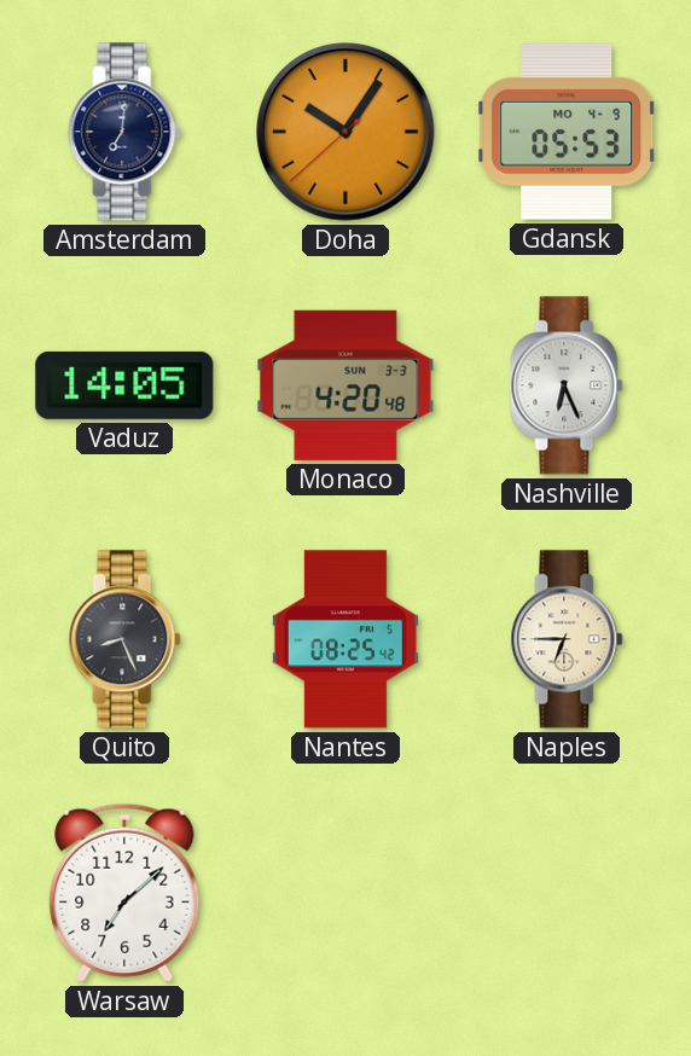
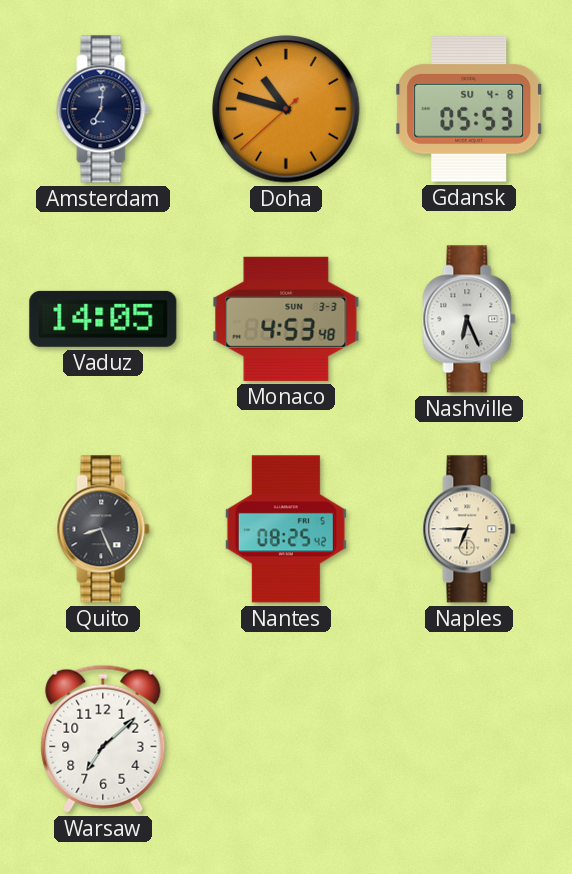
Doha: 10:05 -> 10:47
Gdansk date: MO 4-9 -> SU 4-8
Monaco: 4:20 -> 4:53
